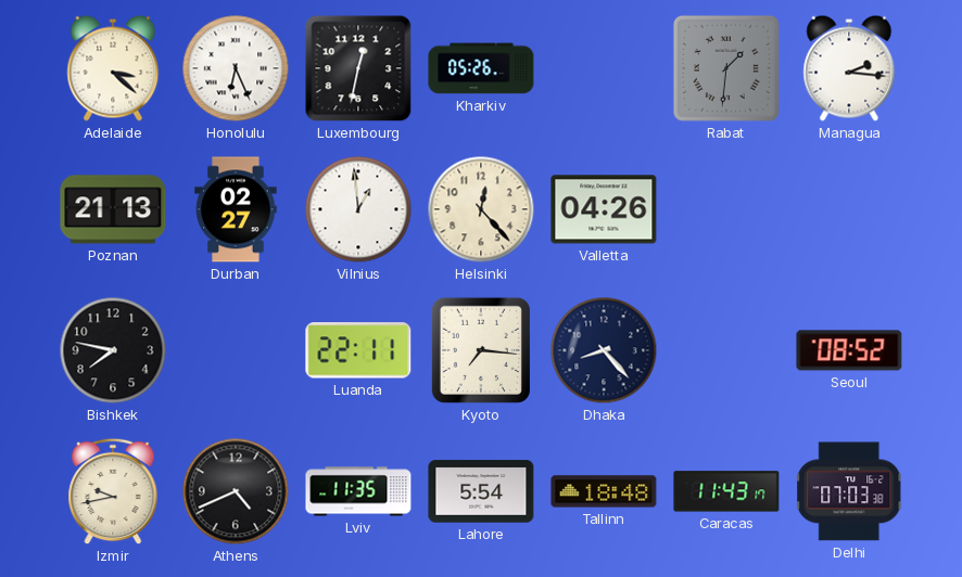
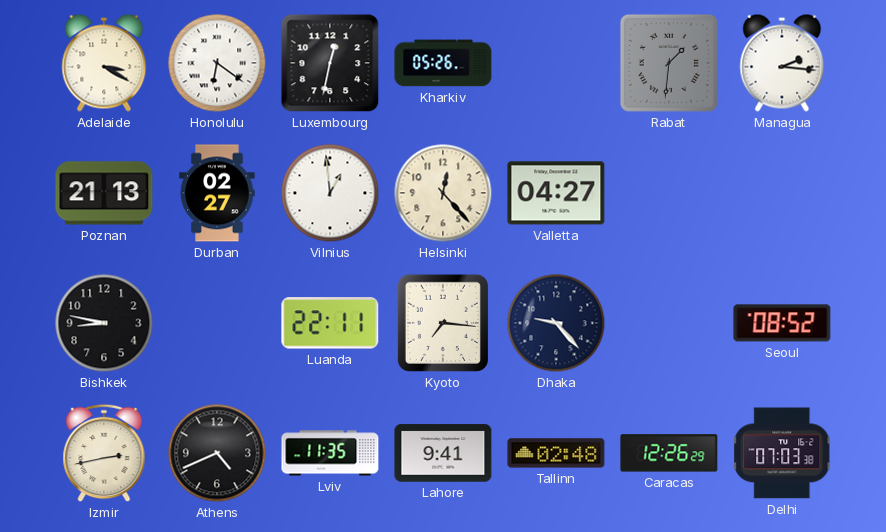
Adelaide: 3:22 -> 3:20
Honolulu: 6:26 -> 6:21
Valletta: 04:26 -> 04:27
Bishkek: 7:47 -> 8:47
Dhaka: 8:23 -> 9:23
Izmir: 9:43 -> 2:43
Lahore: 5:54 -> 9:41
Tallinn: 18:48 -> 02:48
Caracas: 11:43 -> 12:26
